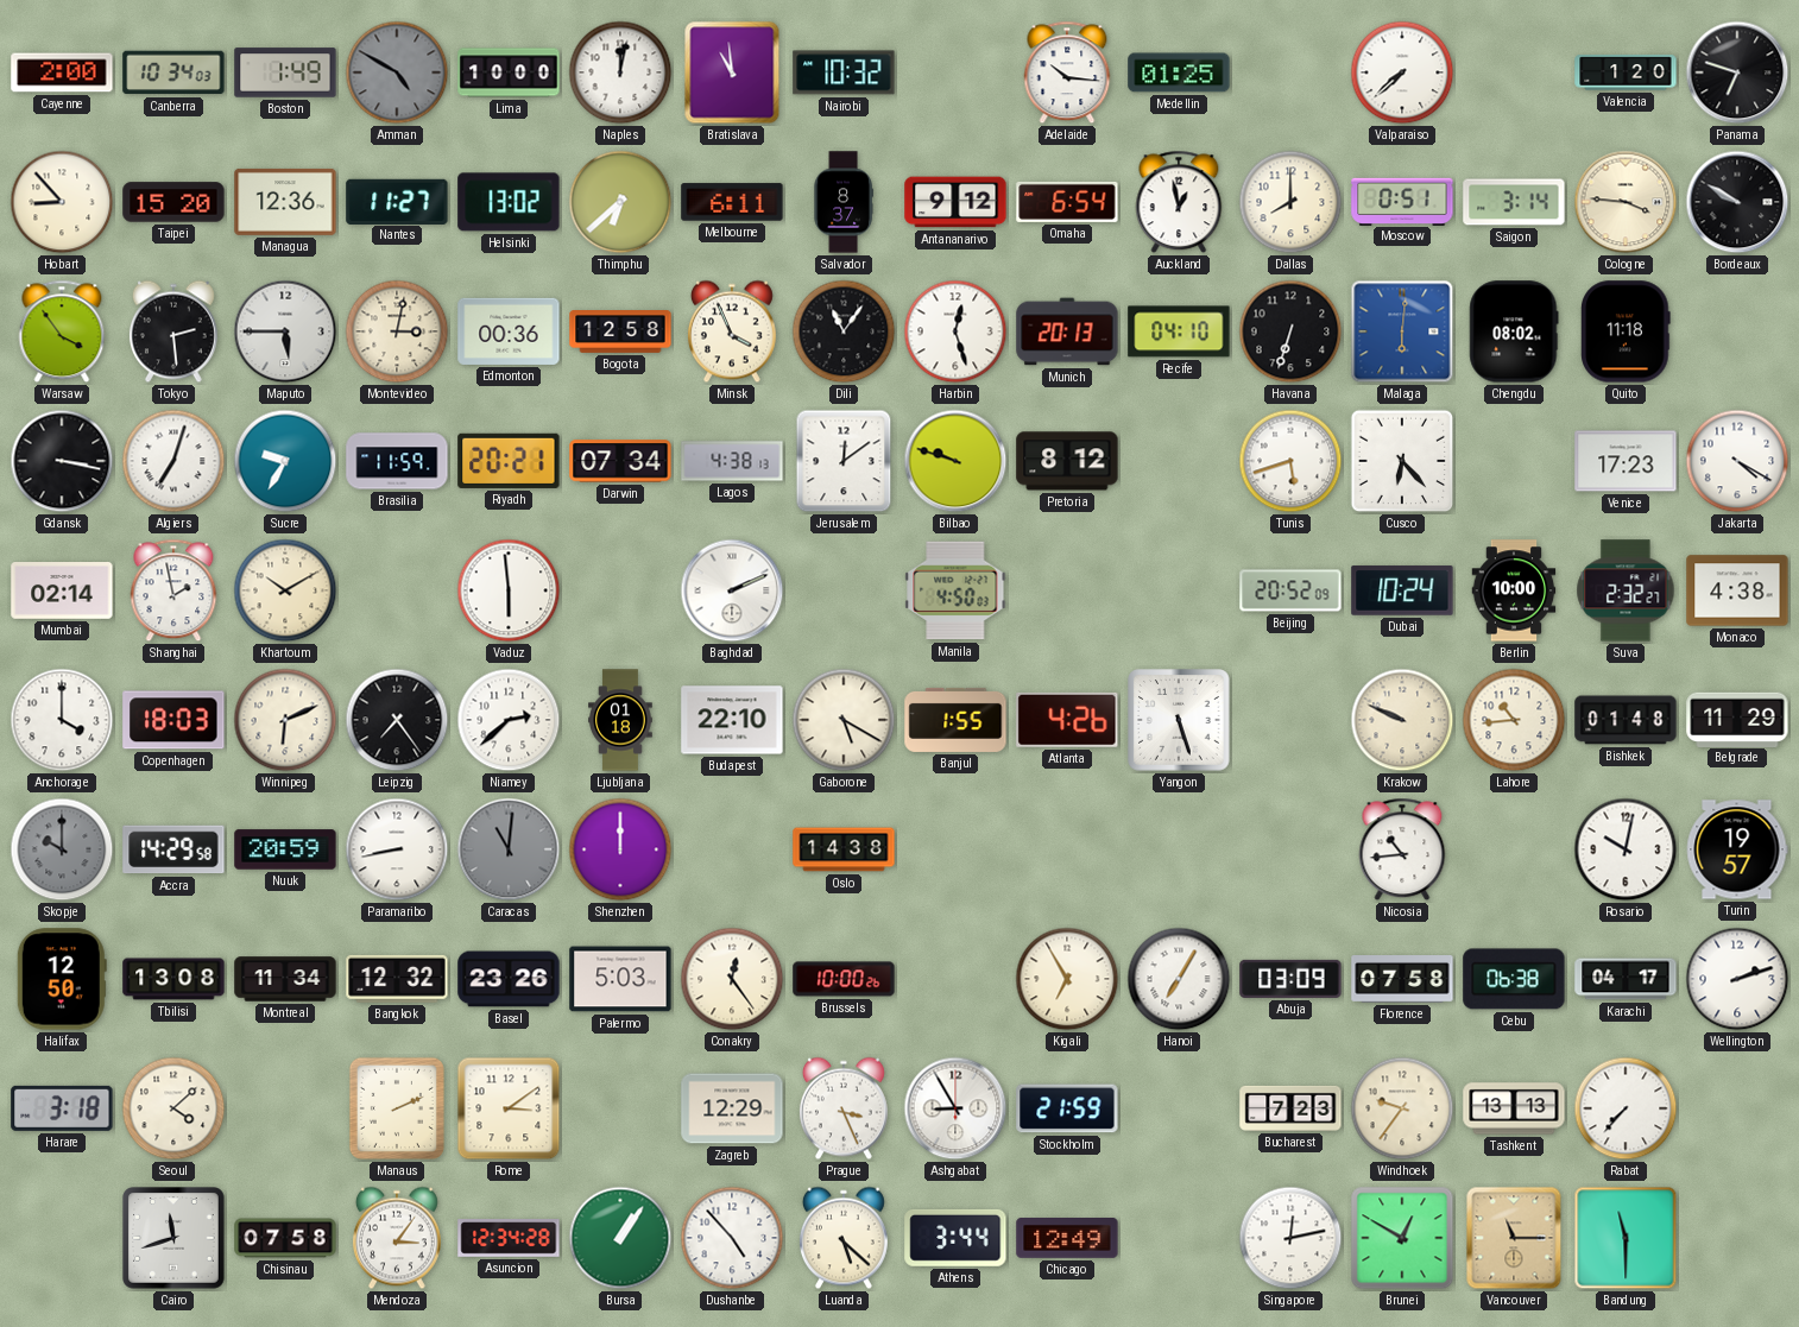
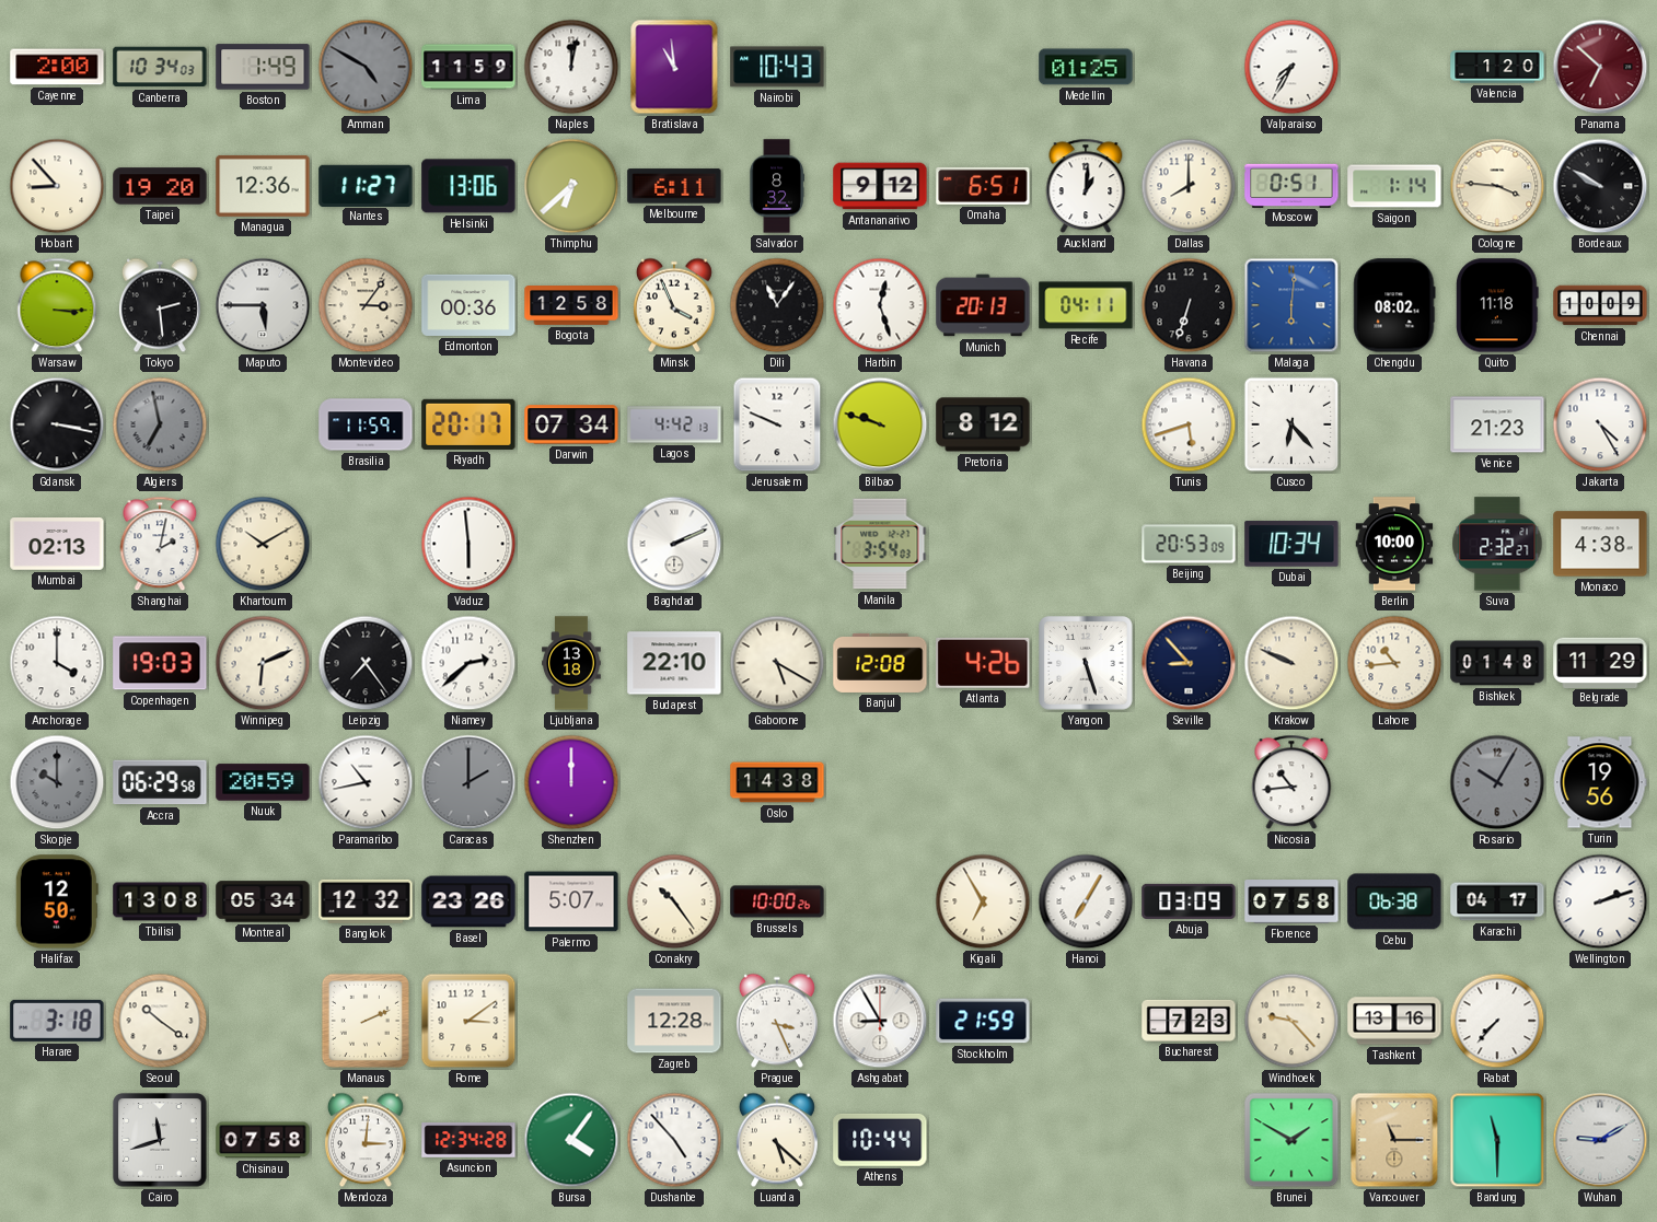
Lima: 10:00 -> 11:59
Nairobi: 10:32 -> 10:43
Adelaide: 10:16 -> none
Valparaiso: 7:38 -> 7:35
Panama: 6:48 -> 6:52
Panama dial: black -> burgundy
Taipei: 15:20 -> 19:20
Helsinki: 13:02 -> 13:06
Salvador: 8:37 -> 8:32
Omaha: 6:54 -> 6:51
Auckland: 12:58 -> 1:01
Saigon: 3:14 -> 1:14
Warsaw: 3:54 -> 3:15
Montevideo: 3:02 -> 3:06
Recife: 04:10 -> 04:11
Chennai: none -> 10:09
Algiers: 7:03 -> 6:58
Algiers dial: white -> grey
Sucre: 9:35 -> none
Riyadh: 20:21 -> 20:17
Lagos: 4:38 -> 4:42
Jerusalem: 12:09 -> 9:49
Venice: 17:23 -> 21:23
Jakarta: 4:20 -> 4:25
Mumbai: 02:14 -> 02:13
Shanghai: 1:58 -> 2:02
Manila: 4:50 -> 3:54
Beijing: 20:52 -> 20:53
Dubai: 10:24 -> 10:34
Copenhagen: 18:03 -> 19:03
Ljubljana: 01:18 -> 13:18
Banjul: 1:55 -> 12:08
Seville: none -> 8:53
Accra: 14:29 -> 06:29
Paramaribo: 8:43 -> 10:43
Caracas: 11:01 -> 2:00
Rosario: 10:02 -> 10:05
Rosario dial: white -> grey
Turin: 19:57 -> 19:56
Montreal: 11:34 -> 05:34
Palermo: 5:03 -> 5:07
Conakry: 12:24 -> 10:24
Seoul: 4:08 -> 10:21
Zagreb: 12:29 -> 12:28
Windhoek: 9:36 -> 9:23
Tashkent: 13:13 -> 13:16
Mendoza: 3:06 -> 3:01
Bursa: 1:06 -> 4:06
Athens: 3:44 -> 10:44
Chicago: 12:49 -> none
Singapore: 12:13 -> none
Brunei: 12:50 -> 1:50
Wuhan: none -> 9:10
